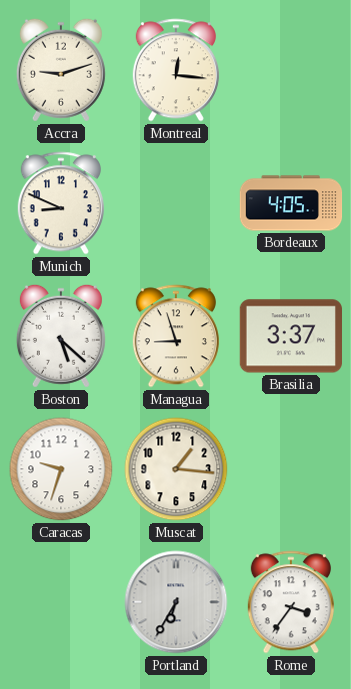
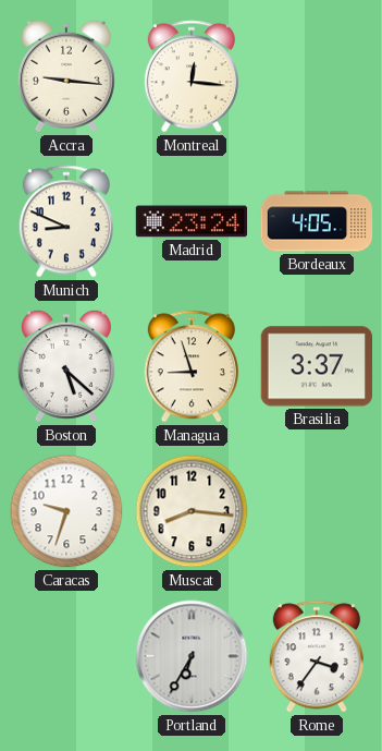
Accra: 9:12 -> 9:16
Madrid: none -> 23:24
Muscat: 1:16 -> 8:16
